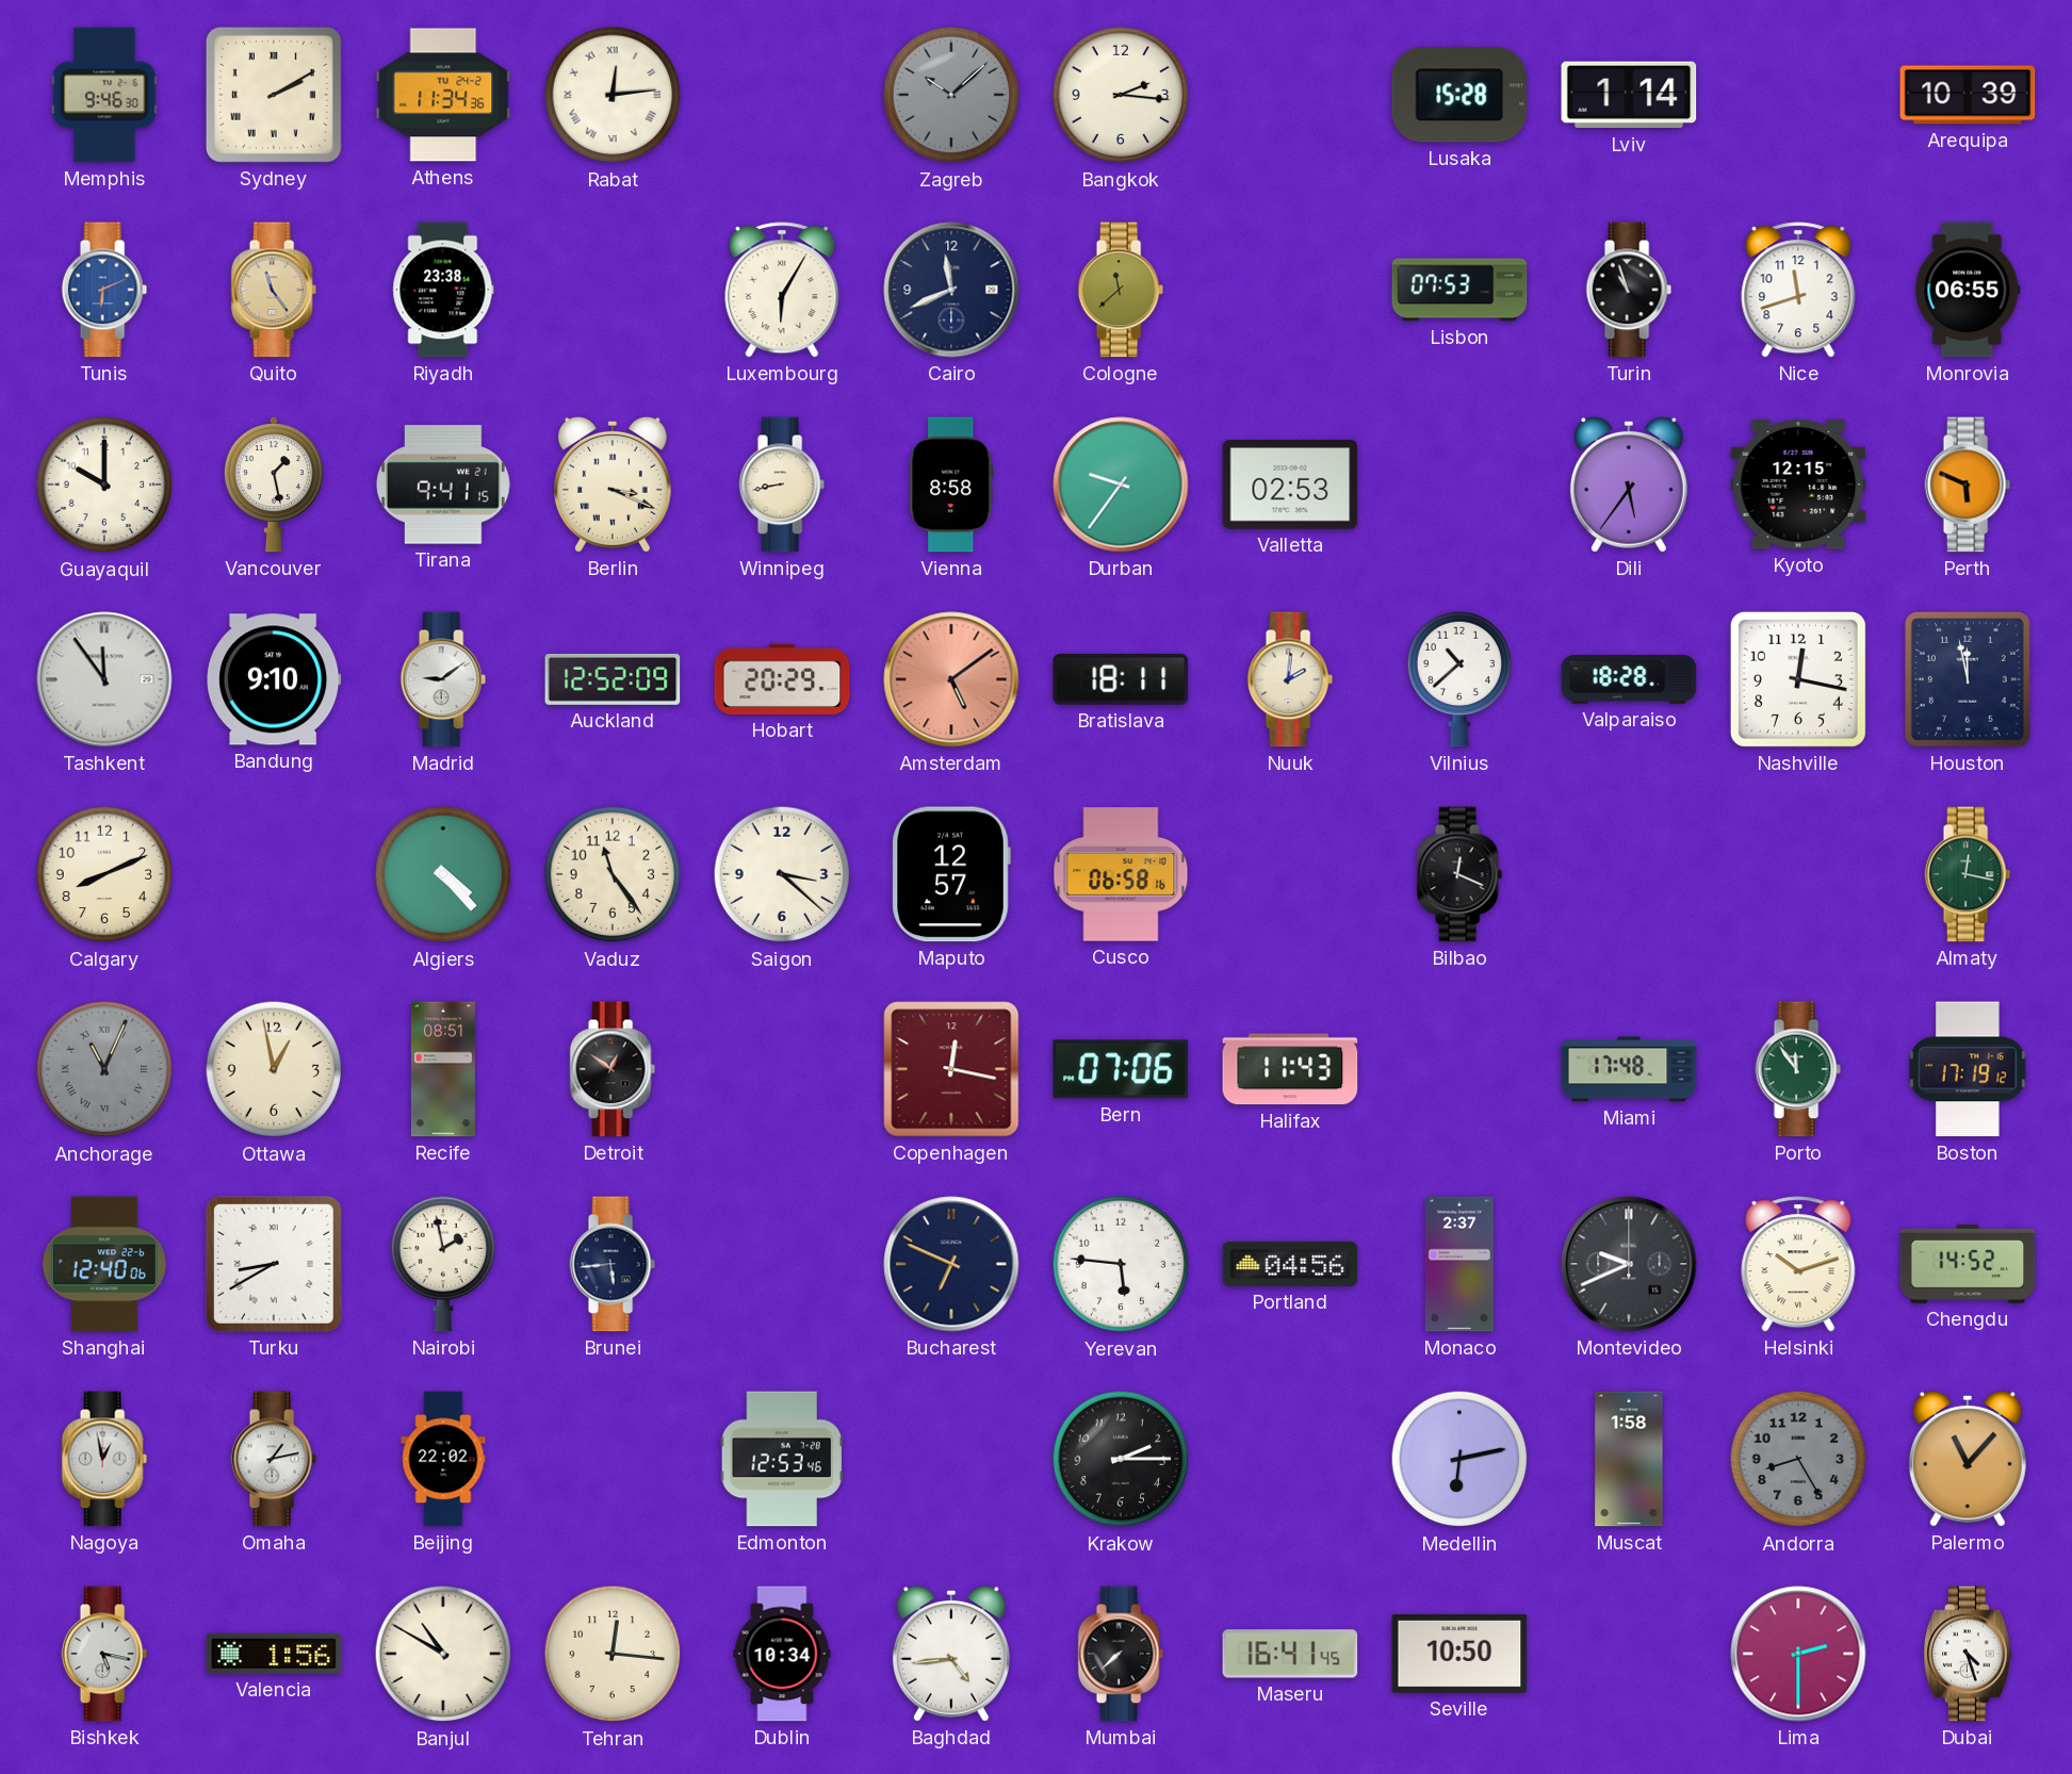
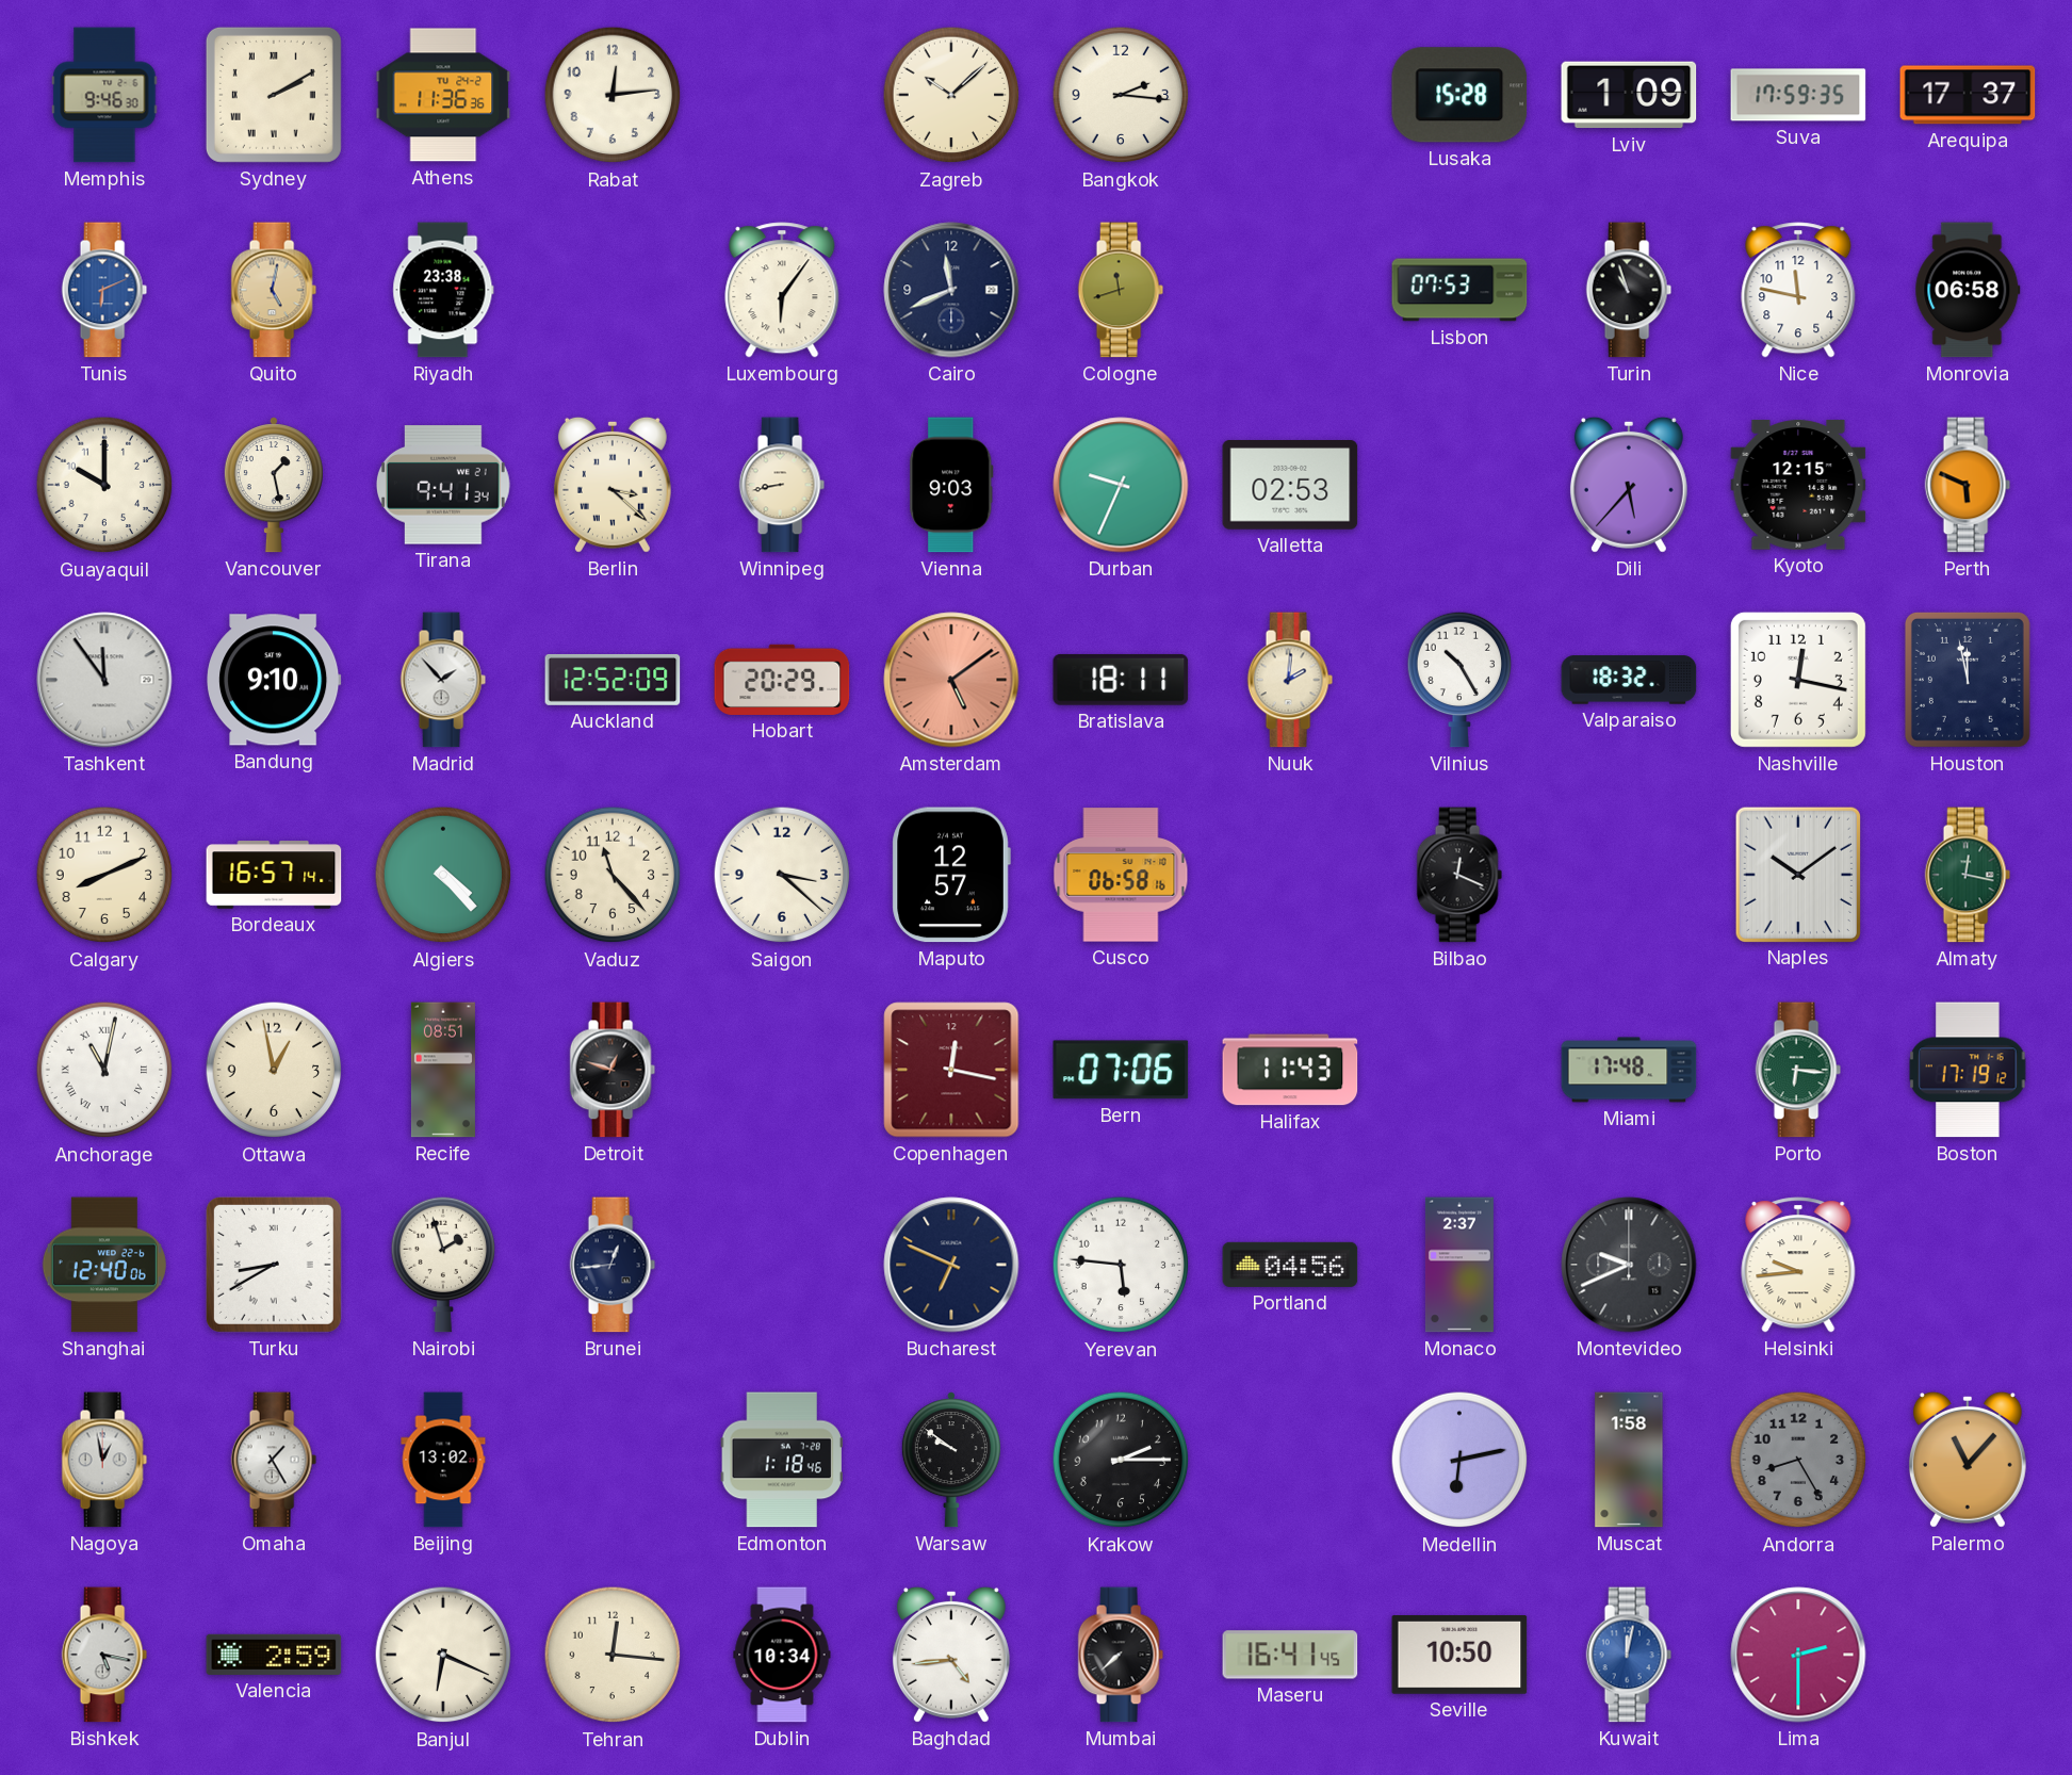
Athens: 11:34 -> 11:36
Rabat numerals: Roman -> Arabic
Zagreb dial: grey -> cream
Lviv: 1:14 -> 1:09
Suva: none -> 17:59
Arequipa: 10:39 -> 17:37
Quito: 11:24 -> 5:02
Luxembourg: 6:05 -> 6:06
Cologne: 11:38 -> 11:42
Nice: 11:42 -> 11:47
Monrovia: 06:55 -> 06:58
Tirana: 9:41:15 -> 9:41:34
Berlin: 3:19 -> 3:22
Vienna: 8:58 -> 9:03
Durban: 9:36 -> 9:34
Dili: 5:36 -> 5:37
Madrid: 9:09 -> 1:53
Vilnius: 10:38 -> 10:25
Valparaiso: 18:28 -> 18:32
Bordeaux: none -> 16:57
Vaduz: 11:24 -> 11:23
Naples: none -> 10:09
Anchorage: 11:04 -> 11:02
Anchorage dial: grey -> white
Detroit: 12:51 -> 12:48
Porto: 11:54 -> 6:16
Nairobi: 1:58 -> 1:57
Brunei: 5:44 -> 12:44
Helsinki: 10:12 -> 9:44
Chengdu: 14:52 -> none
Omaha: 1:13 -> 1:25
Beijing: 22:02 -> 13:02
Edmonton: 12:53 -> 1:18
Warsaw: none -> 9:51
Valencia: 1:56 -> 2:59
Banjul: 10:50 -> 6:19
Kuwait: none -> 12:02
Dubai: 4:27 -> none
